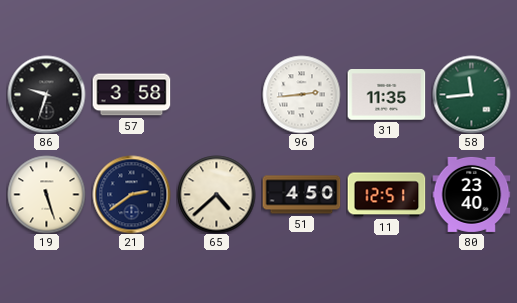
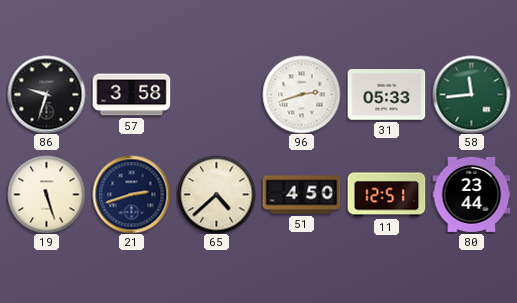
96: 2:44 -> 2:42
31: 11:35 -> 05:33
21: 2:39 -> 2:42
80: 23:40 -> 23:44
